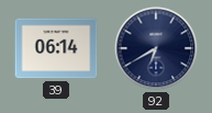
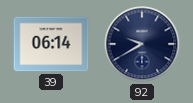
92: 6:40 -> 9:40
